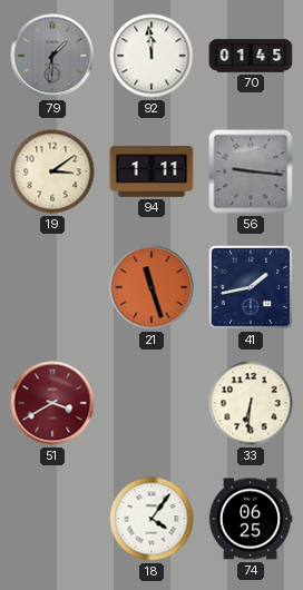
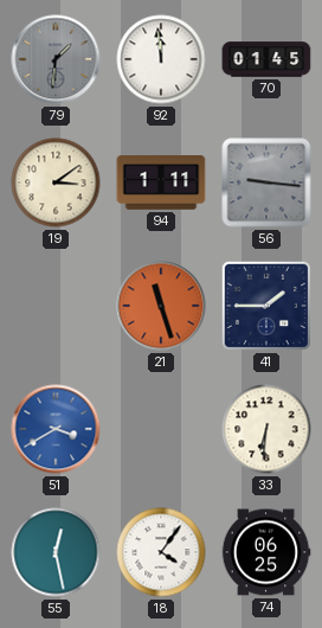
41: 1:43 -> 1:45
51 dial: burgundy -> blue
55: none -> 12:28
